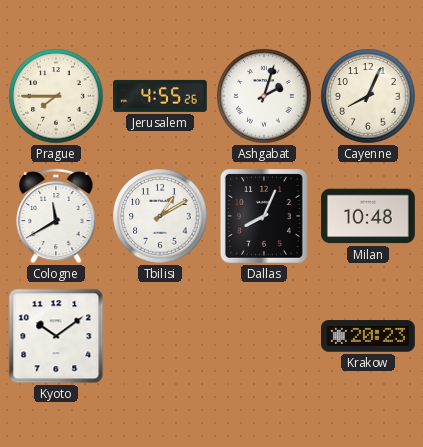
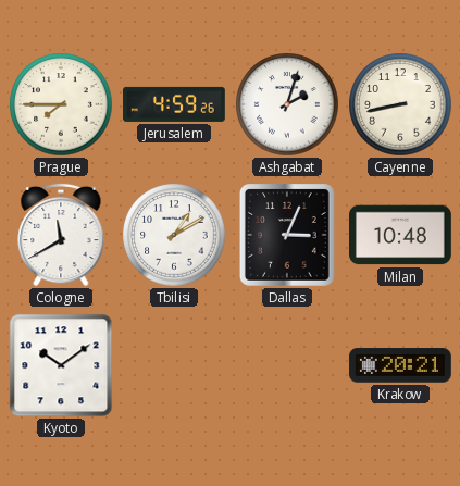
Jerusalem: 4:55 -> 4:59
Cayenne: 8:04 -> 8:43
Dallas: 8:04 -> 3:04
Krakow: 20:23 -> 20:21
